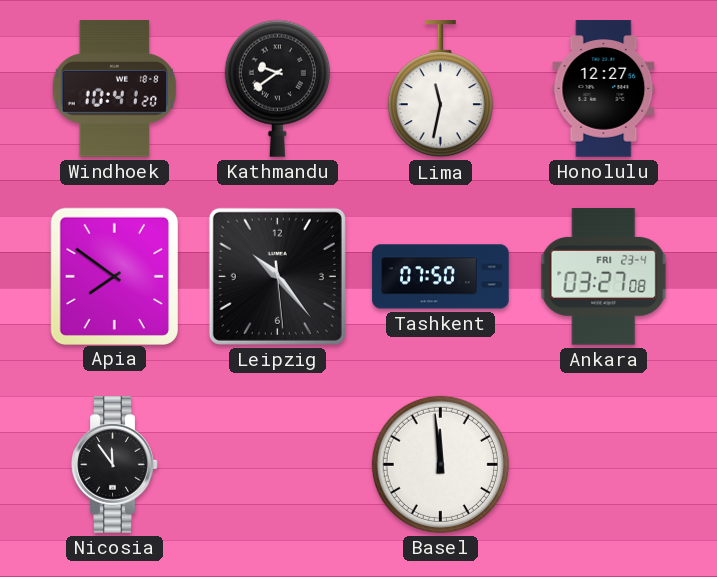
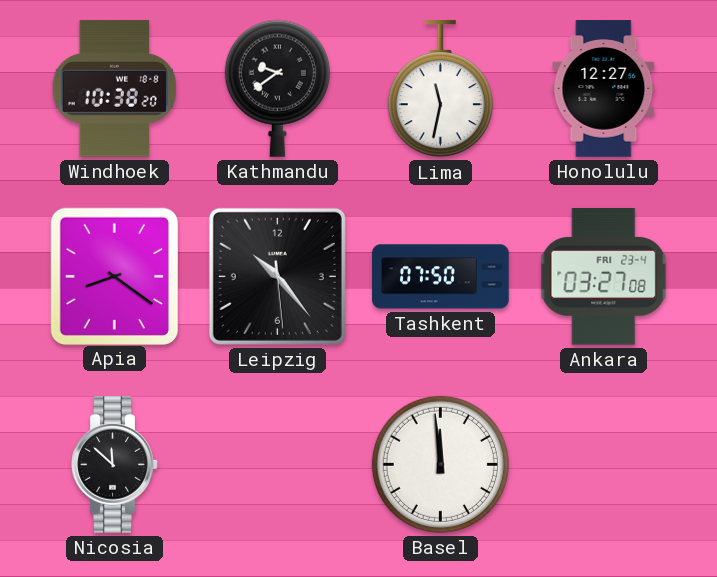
Windhoek: 10:41 -> 10:38
Apia: 7:51 -> 8:21
Nicosia: 11:54 -> 11:52
